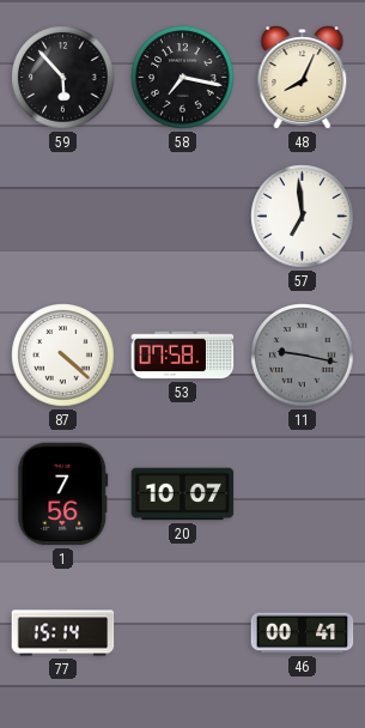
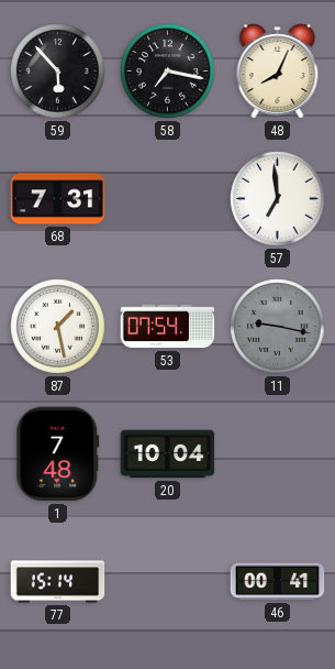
68: none -> 7:31
87: 4:22 -> 1:28
53: 07:58 -> 07:54
1: 7:56 -> 7:48
20: 10:07 -> 10:04
